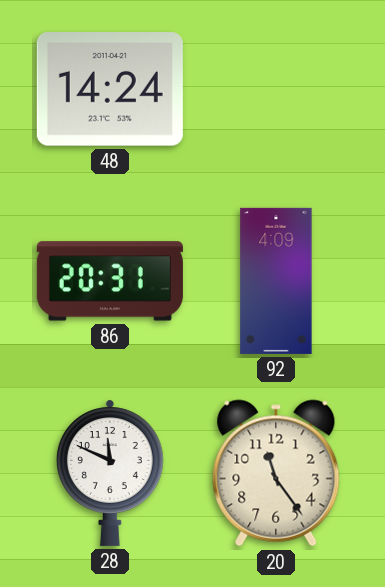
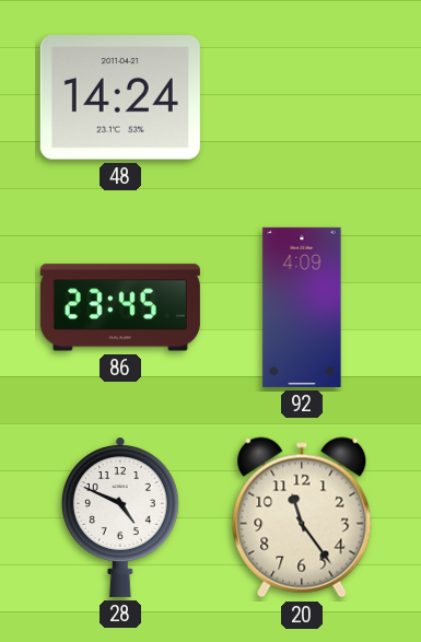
86: 20:31 -> 23:45
28: 11:49 -> 4:49
